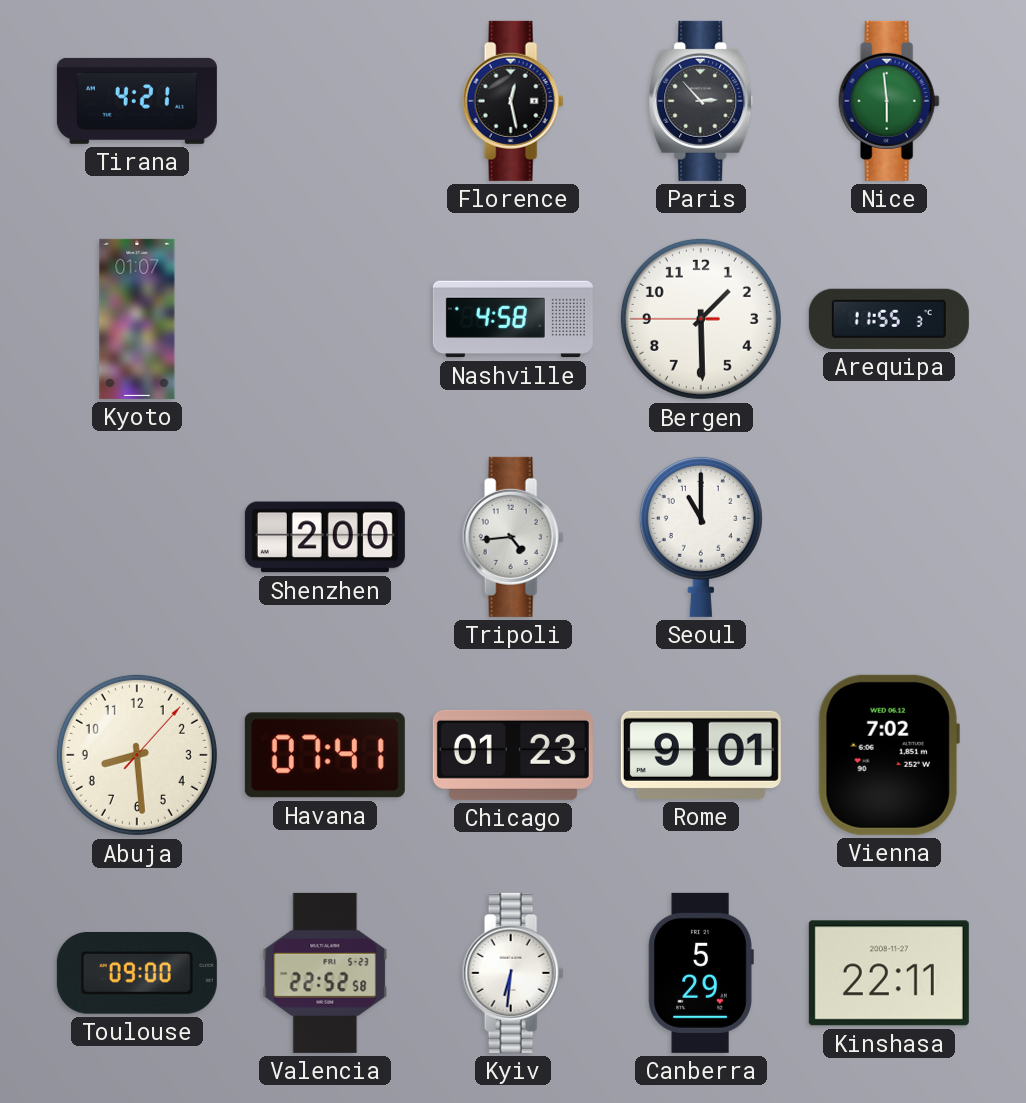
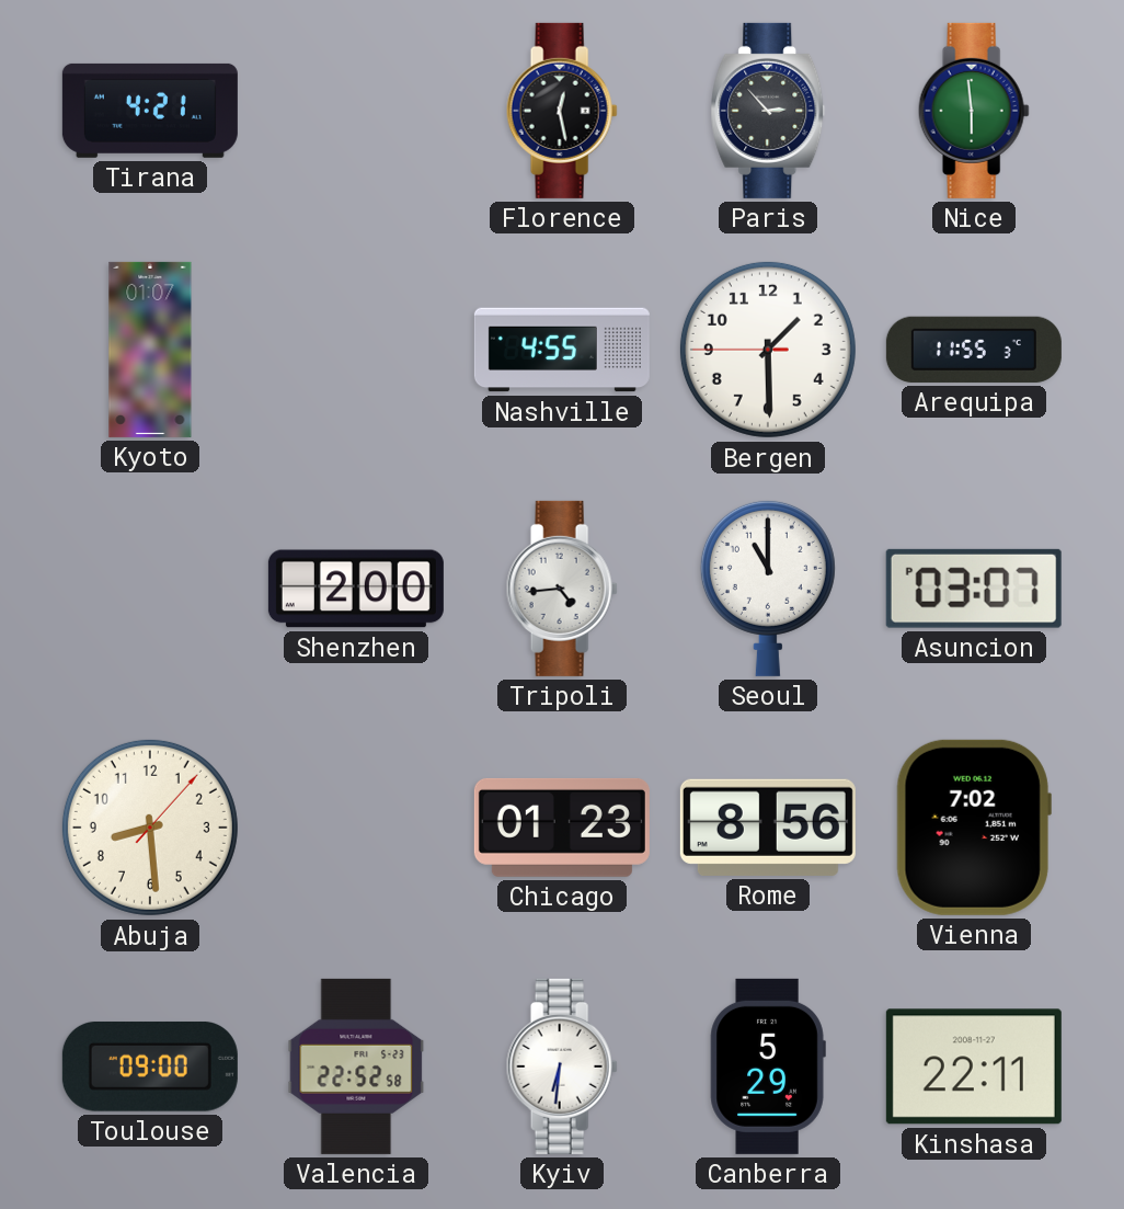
Nashville: 4:58 -> 4:55
Asuncion: none -> 03:07
Havana: 07:41 -> none
Rome: 9:01 -> 8:56
